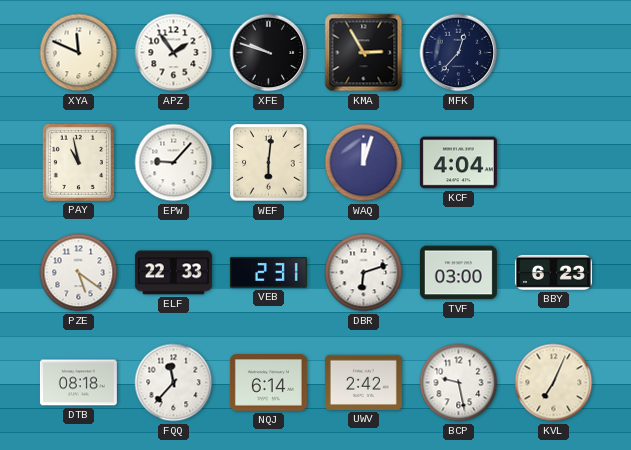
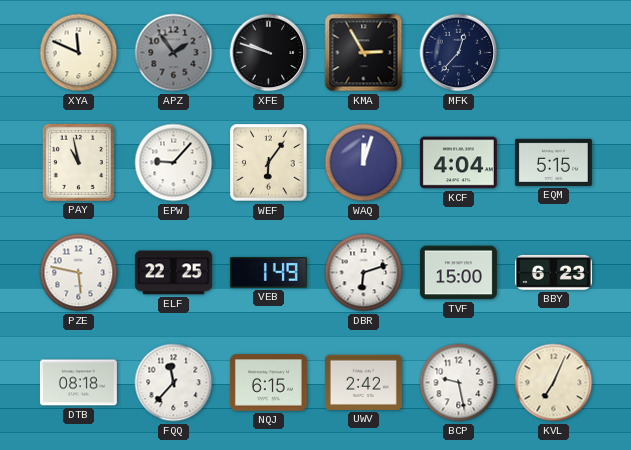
APZ dial: white -> grey
WEF: 6:01 -> 6:06
EQM: none -> 5:15
PZE: 5:21 -> 5:47
ELF: 22:33 -> 22:25
VEB: 2:31 -> 1:49
TVF: 03:00 -> 15:00
NQJ: 6:14 -> 6:15
